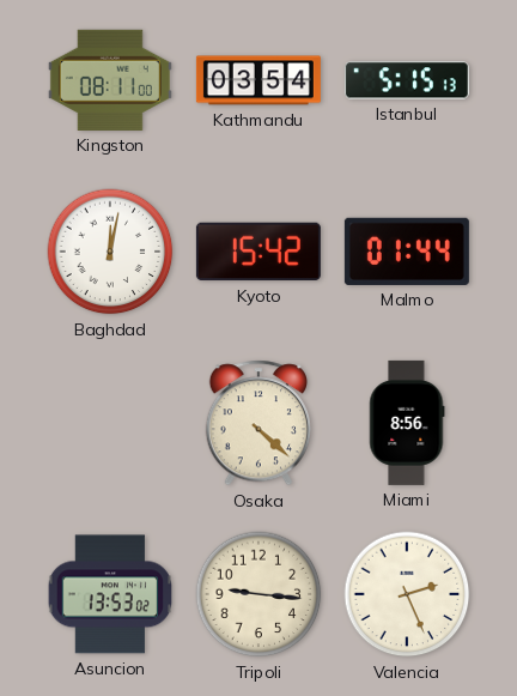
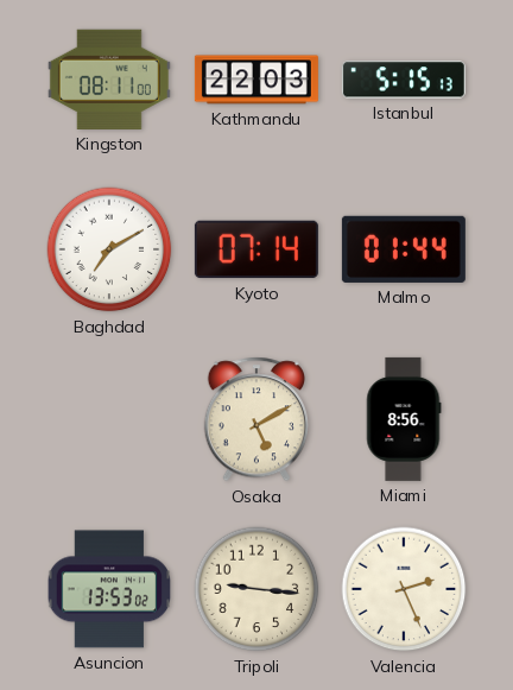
Kathmandu: 03:54 -> 22:03
Baghdad: 12:02 -> 7:10
Kyoto: 15:42 -> 07:14
Osaka: 4:22 -> 5:10
